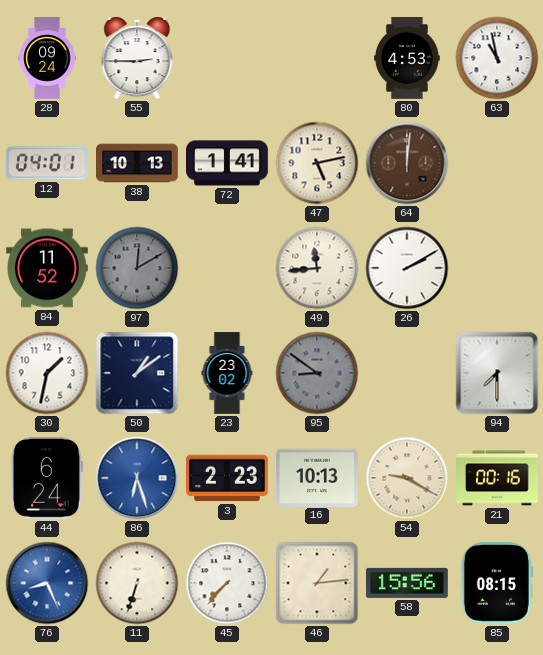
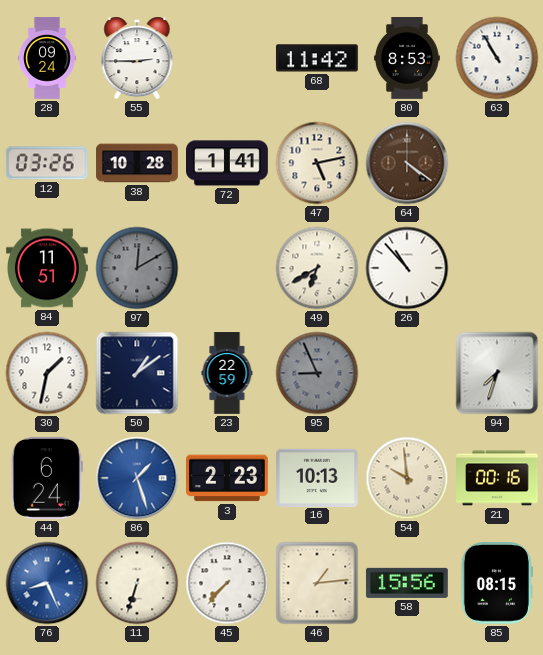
68: none -> 11:42
80: 4:53 -> 8:53
63: 10:58 -> 10:55
12: 04:01 -> 03:26
38: 10:13 -> 10:28
64: 12:01 -> 4:21
84: 11:52 -> 11:51
49: 11:44 -> 6:40
26: 2:10 -> 10:53
23: 23:02 -> 22:59
95: 8:51 -> 8:56
94: 7:30 -> 7:33
86: 6:27 -> 1:27
54: 9:20 -> 9:59
